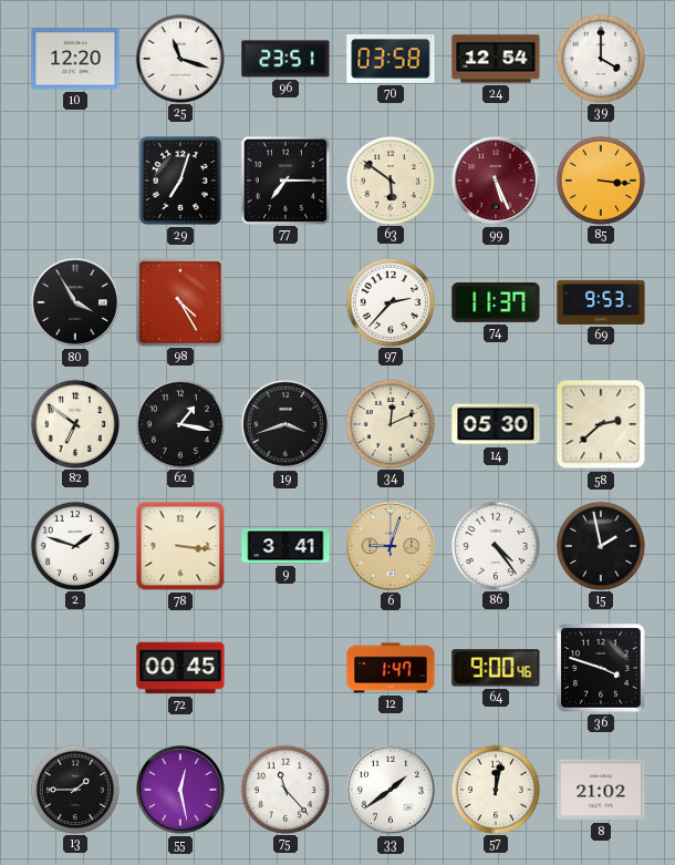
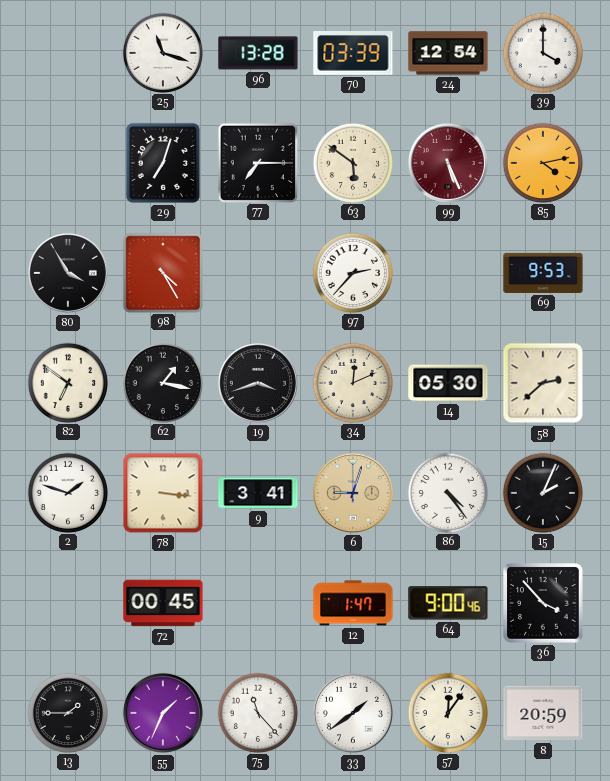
10: 12:20 -> none
96: 23:51 -> 13:28
70: 03:58 -> 03:39
85: 3:16 -> 4:13
74: 11:37 -> none
15: 1:58 -> 2:04
36: 3:48 -> 3:53
55: 12:28 -> 1:34
57: 12:02 -> 12:06
8: 21:02 -> 20:59
